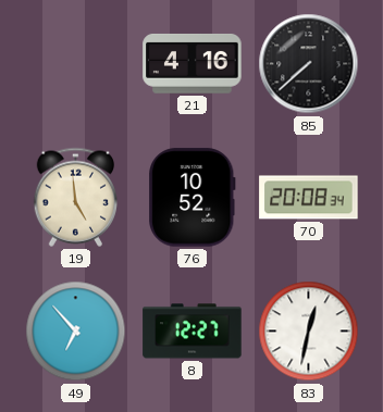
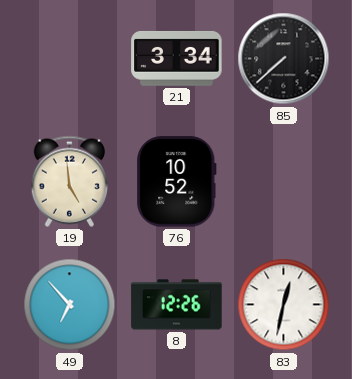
21: 4:16 -> 3:34
70: 20:08 -> none
8: 12:27 -> 12:26
